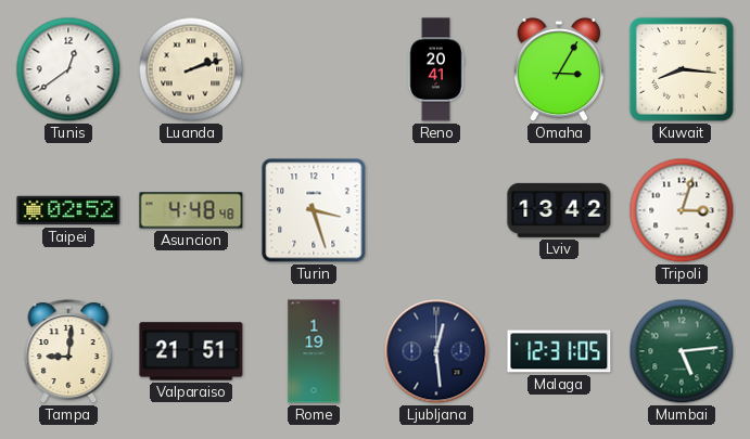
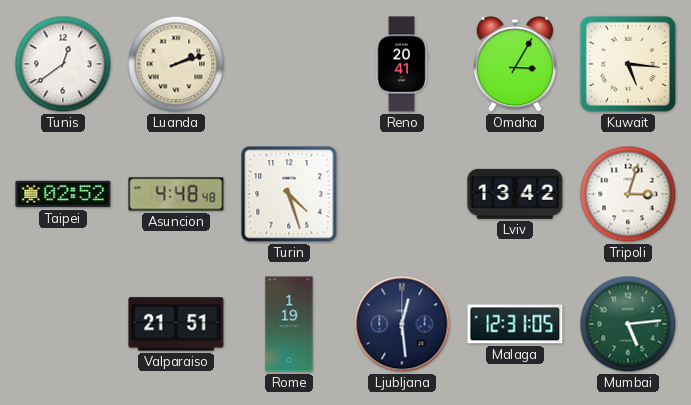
Kuwait: 8:16 -> 5:16
Turin: 3:27 -> 4:27
Tampa: 9:01 -> none
